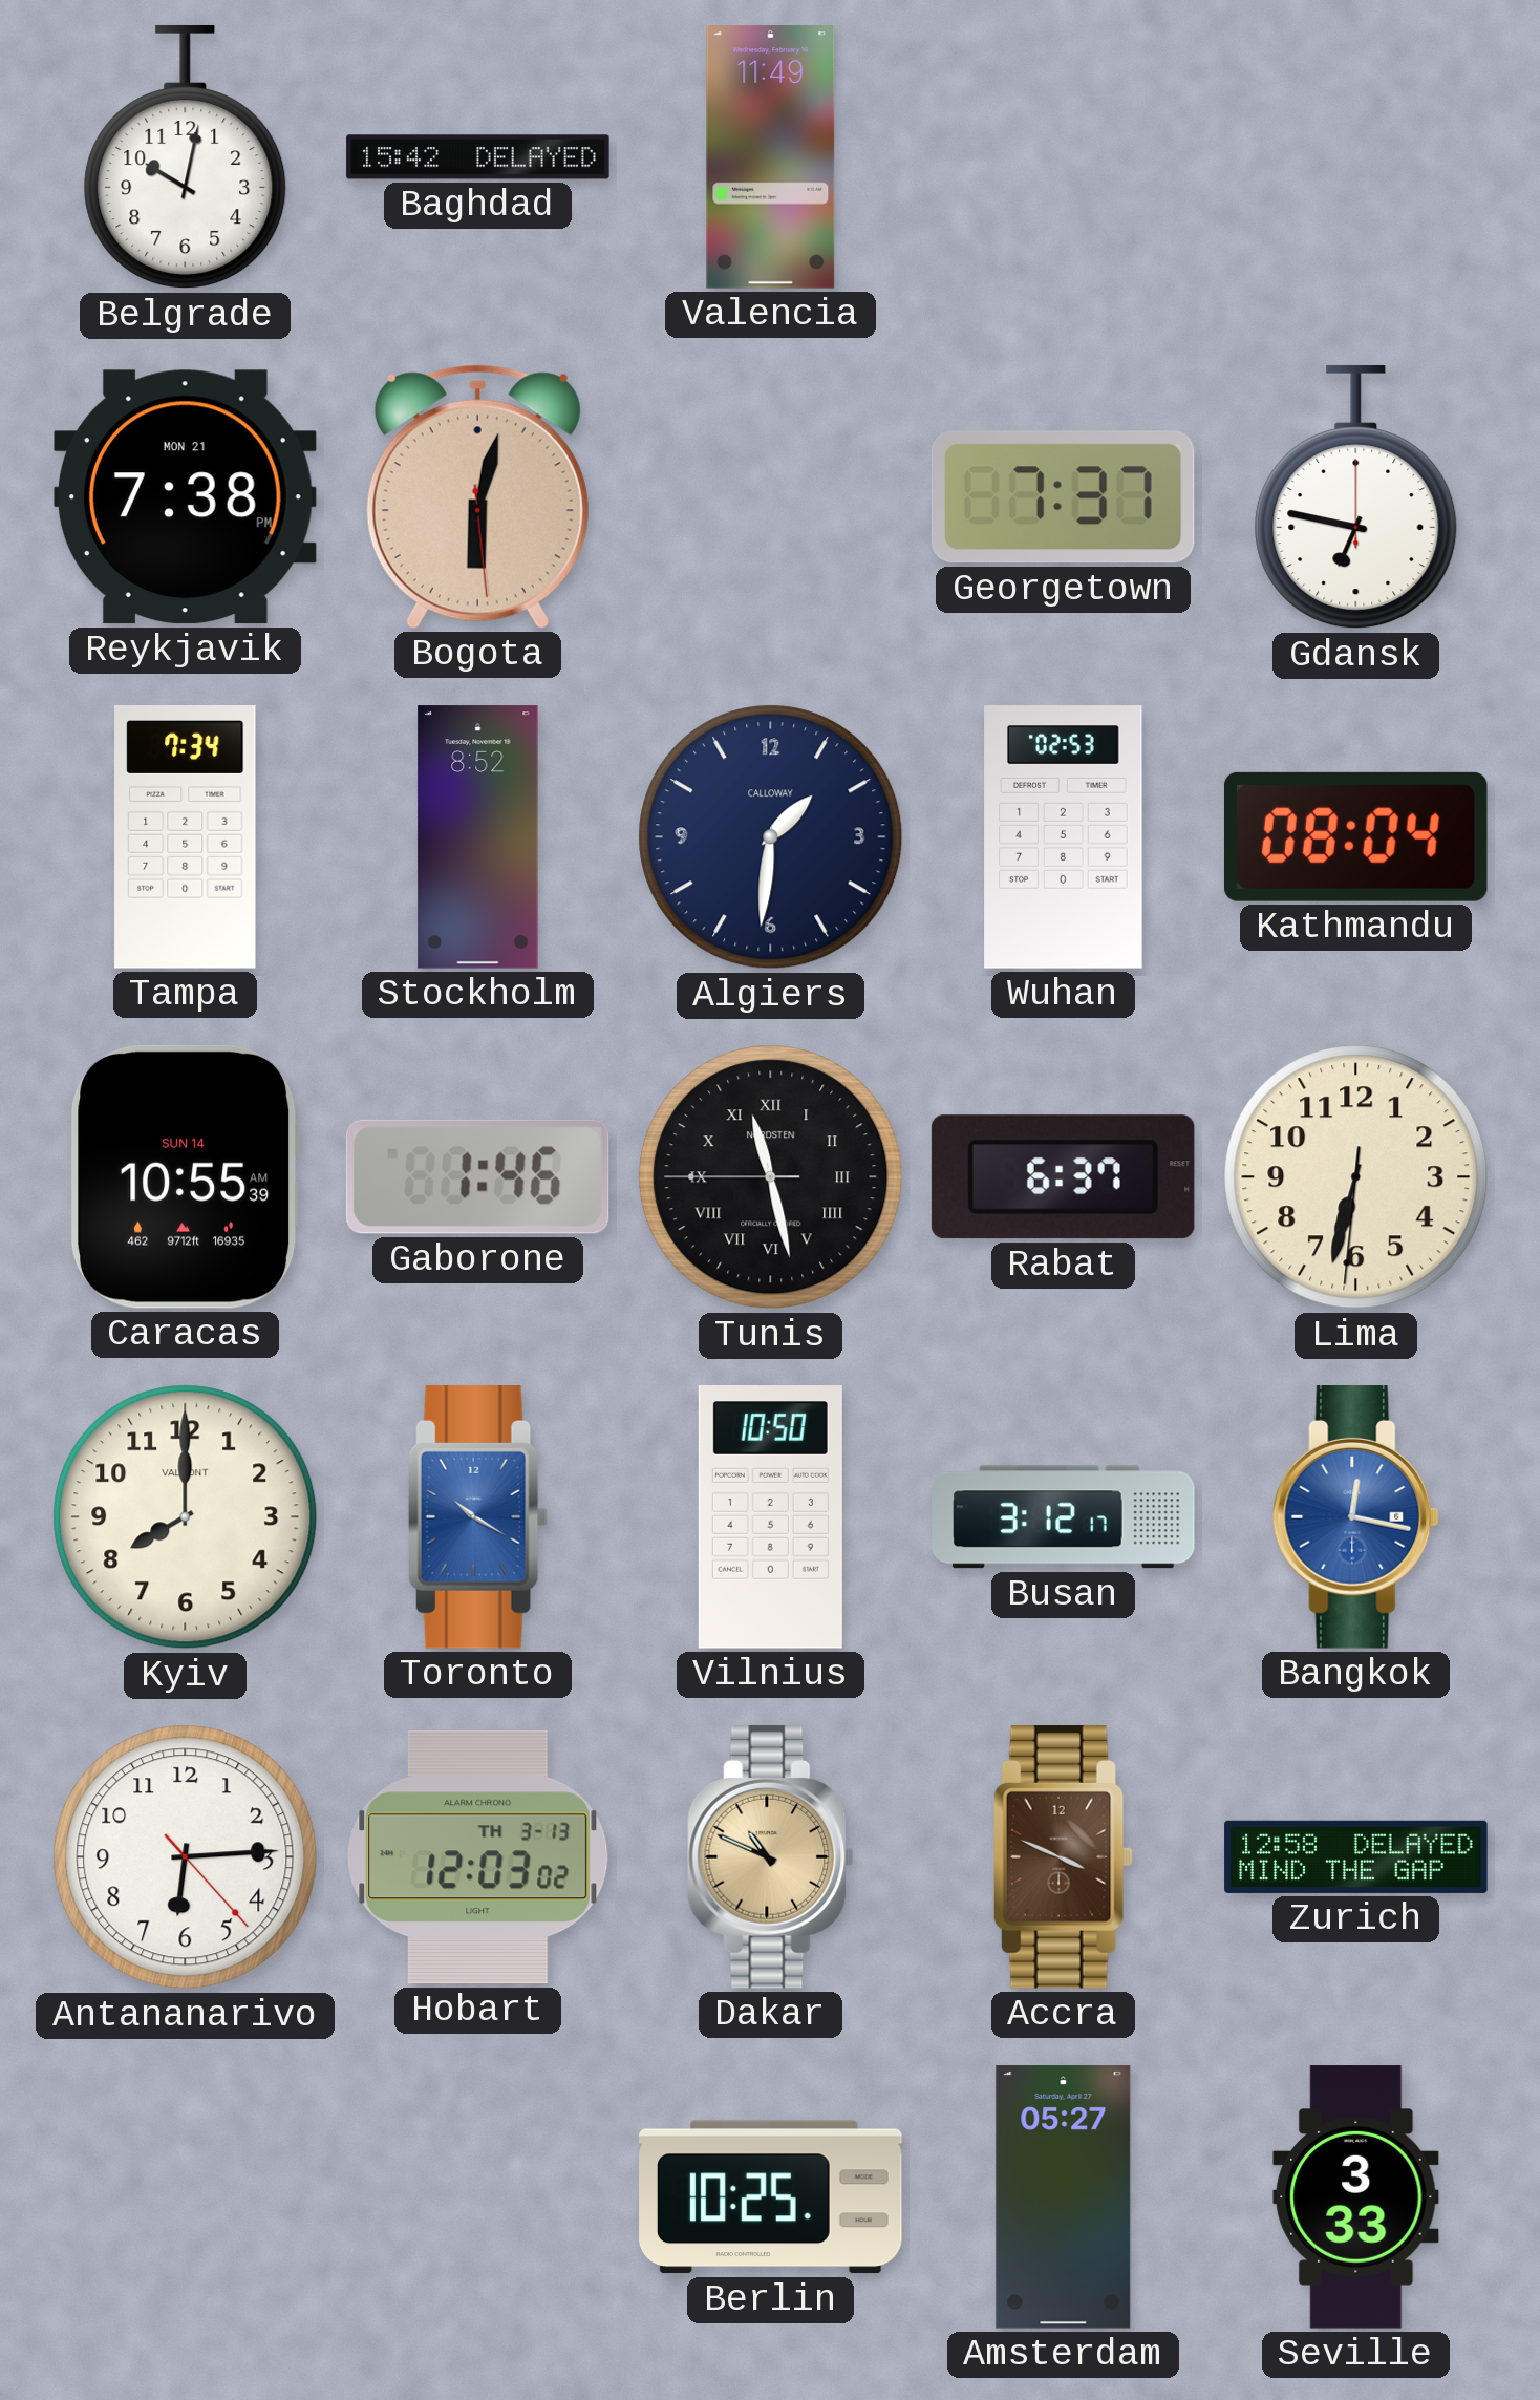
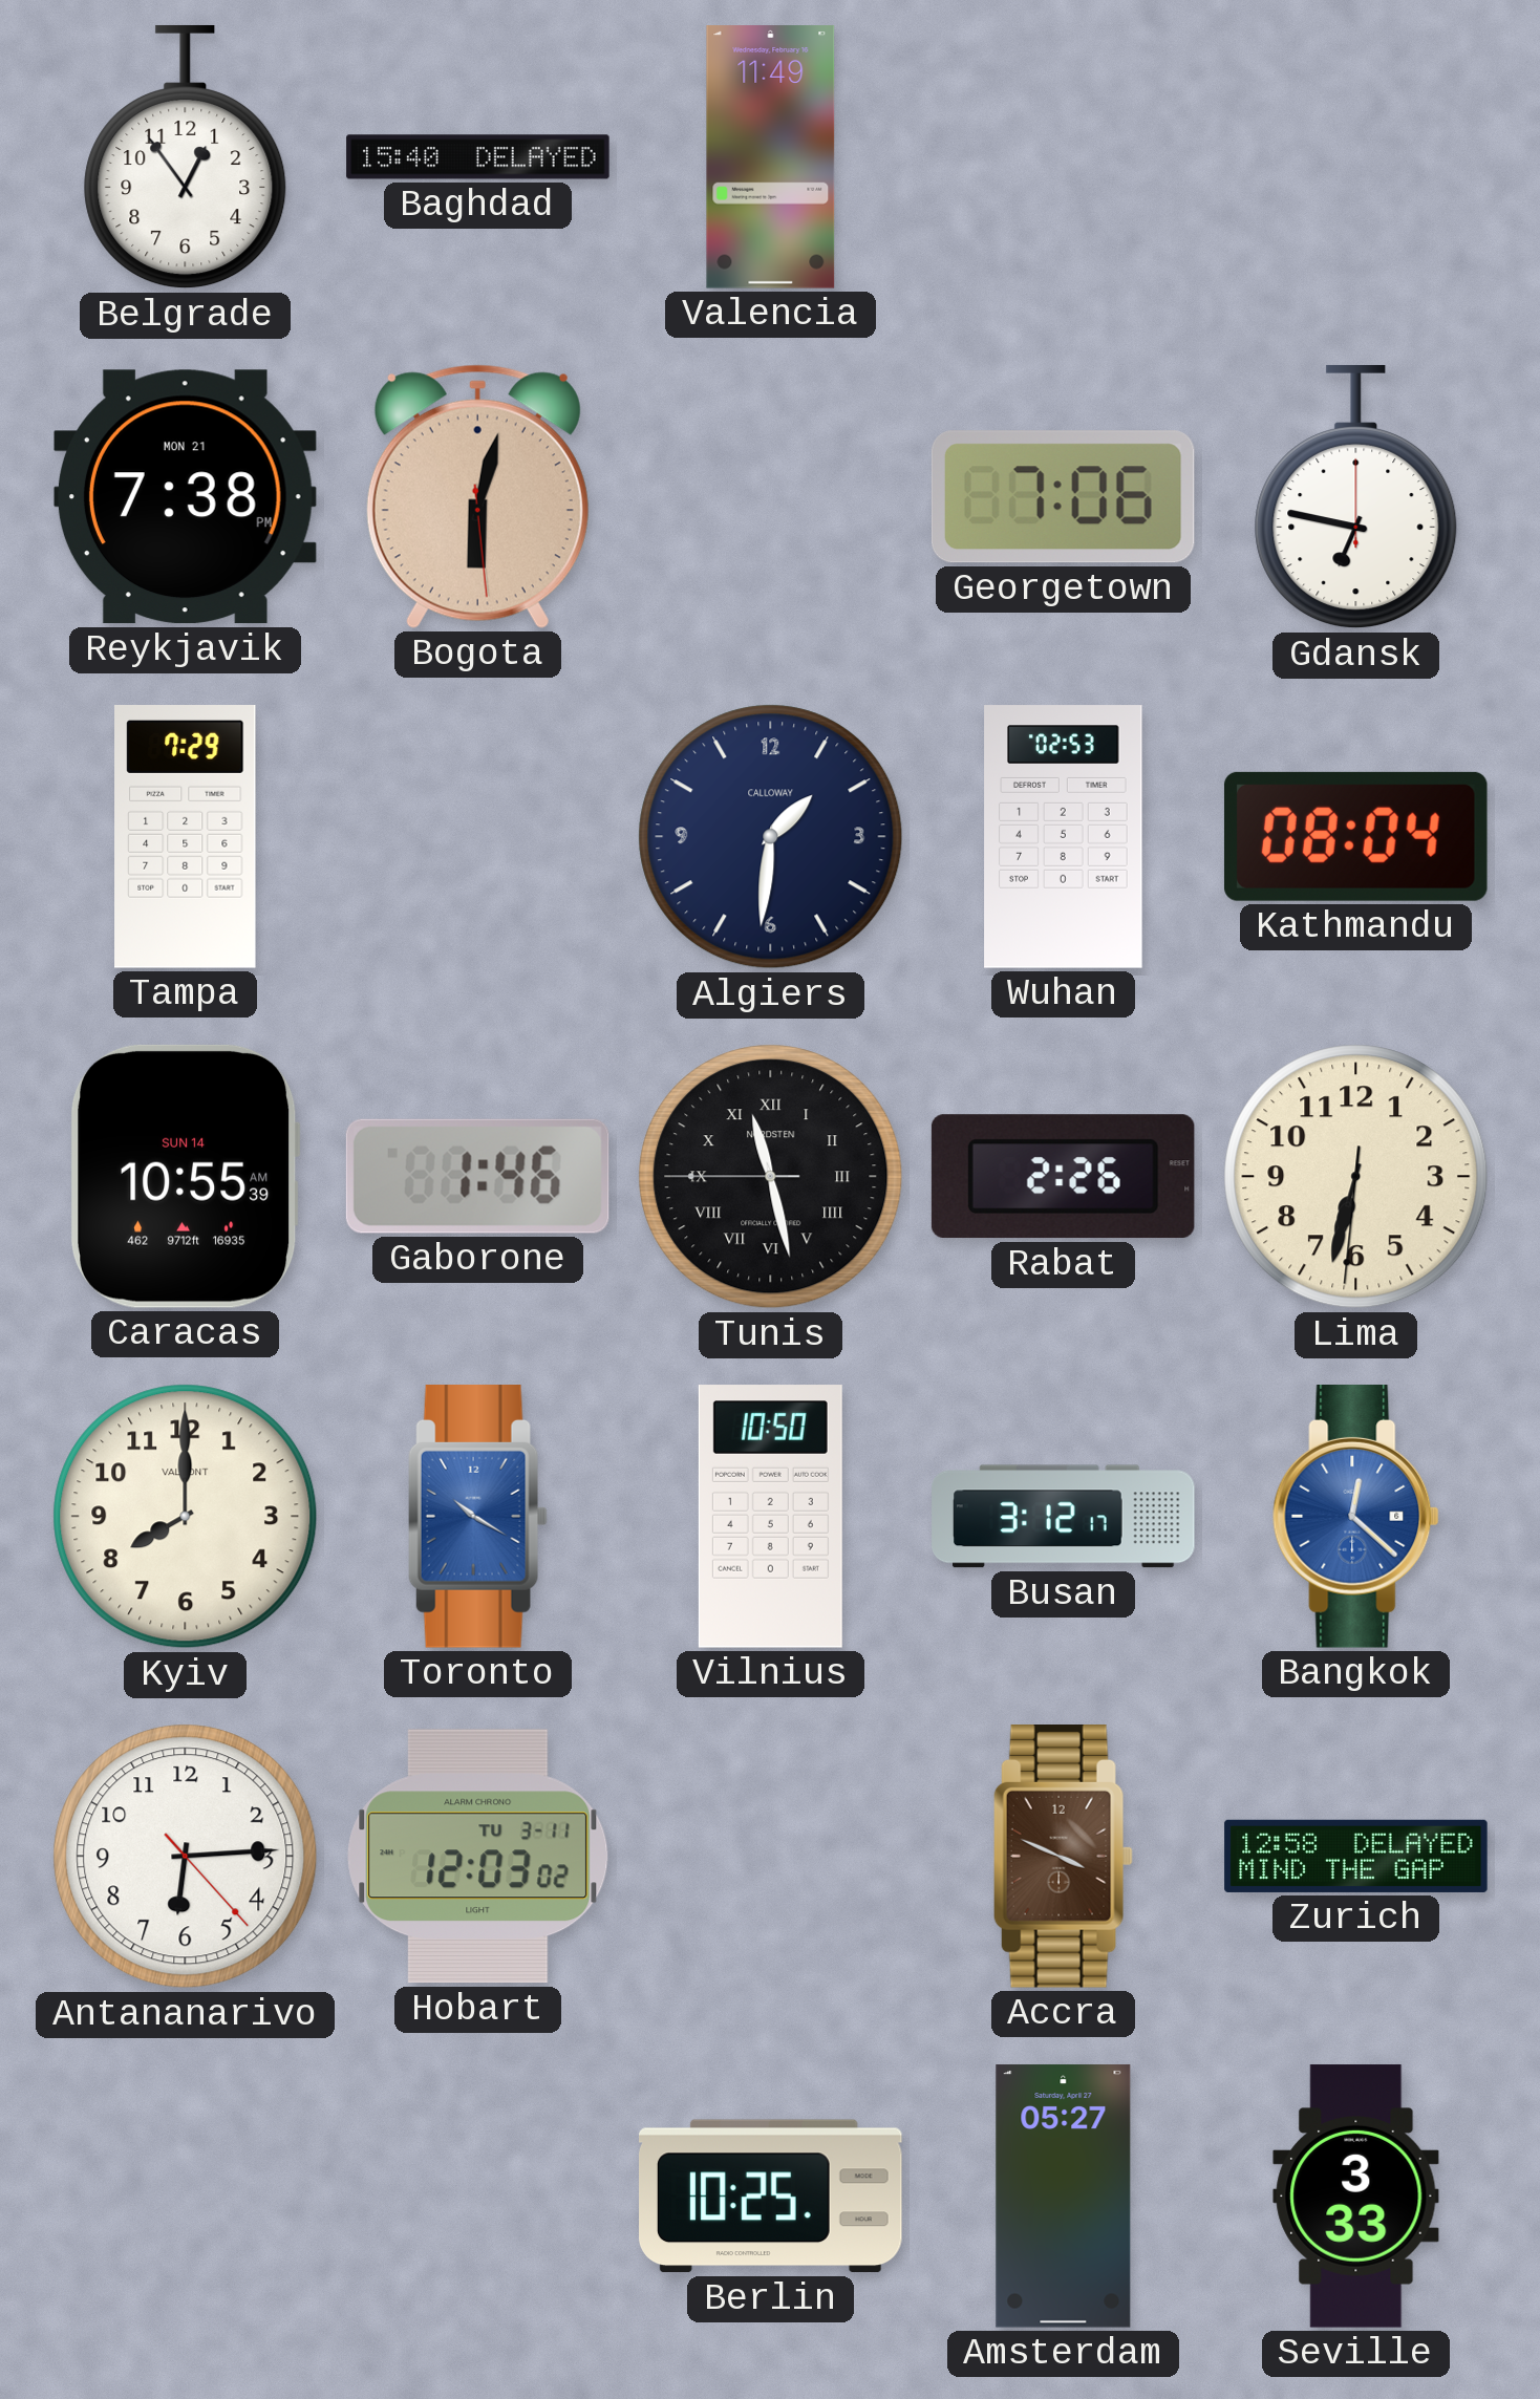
Belgrade: 10:02 -> 12:54
Baghdad: 15:42 -> 15:40
Georgetown: 7:37 -> 7:06
Tampa: 7:34 -> 7:29
Stockholm: 8:52 -> none
Rabat: 6:37 -> 2:26
Bangkok: 12:17 -> 12:22
Hobart date: TH 3-13 -> TU 3-11
Dakar: 10:49 -> none
